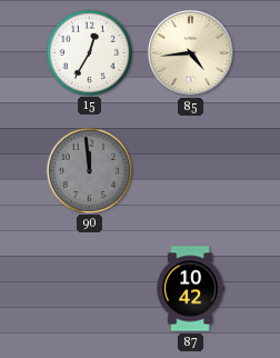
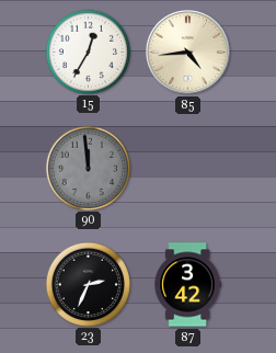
23: none -> 2:34
87: 10:42 -> 3:42
